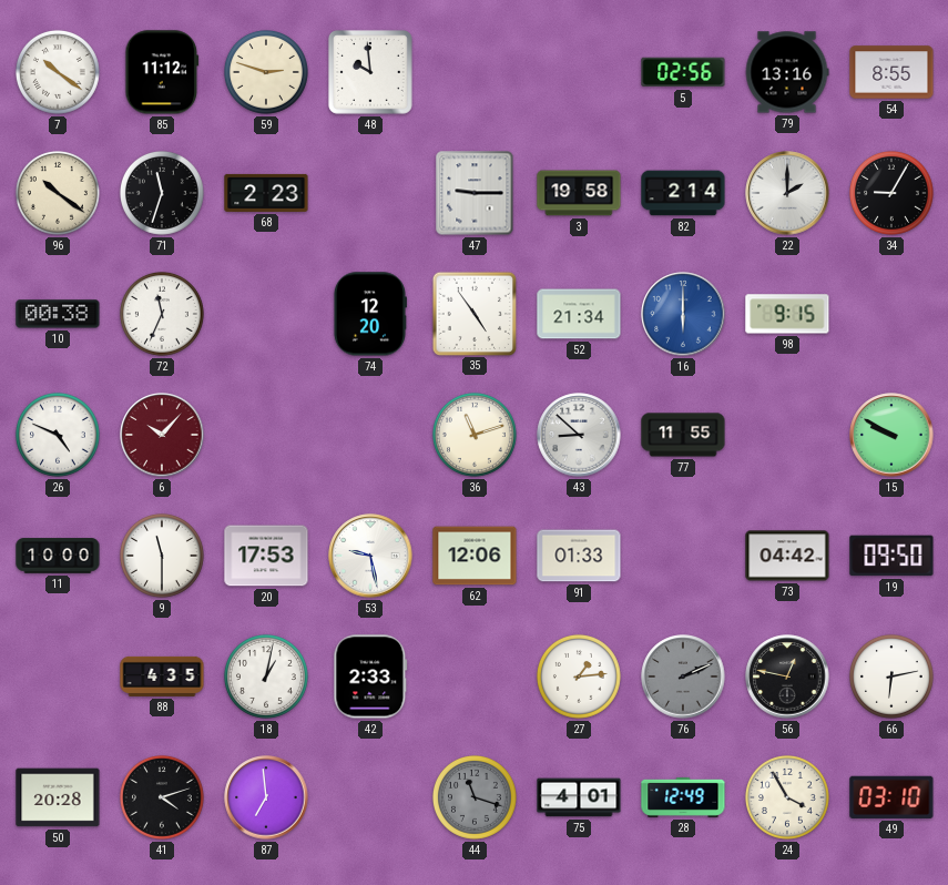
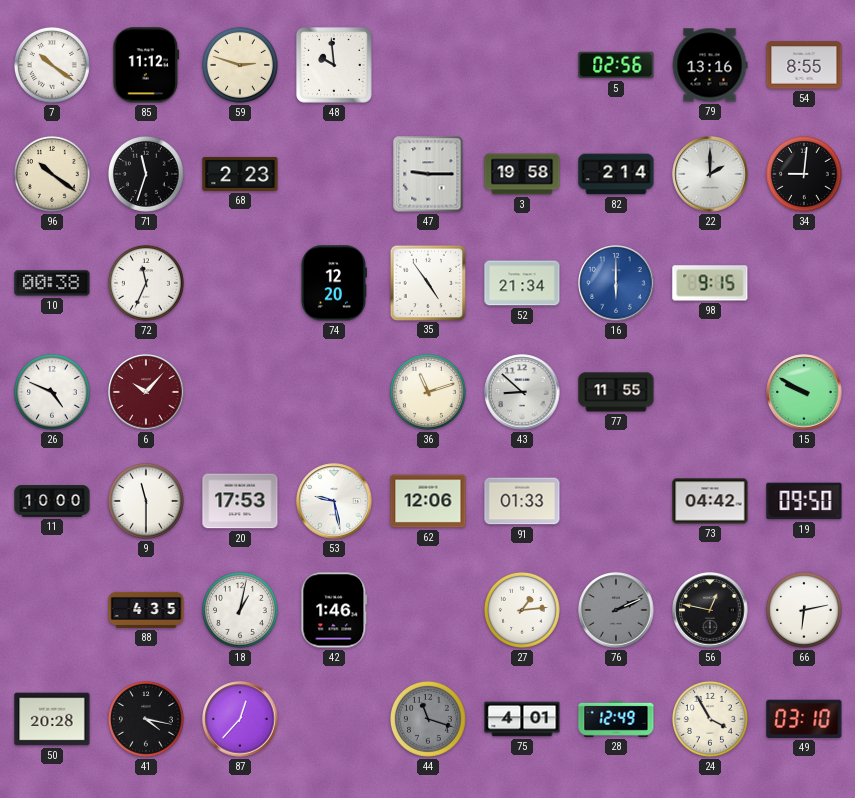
34: 9:05 -> 9:01
42: 2:33 -> 1:46
41: 4:12 -> 4:17
87: 6:59 -> 12:37
